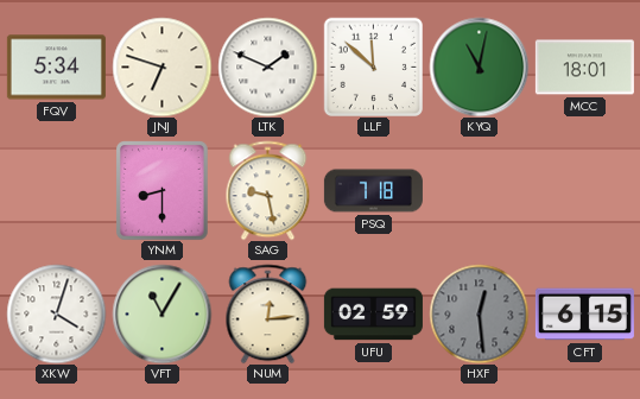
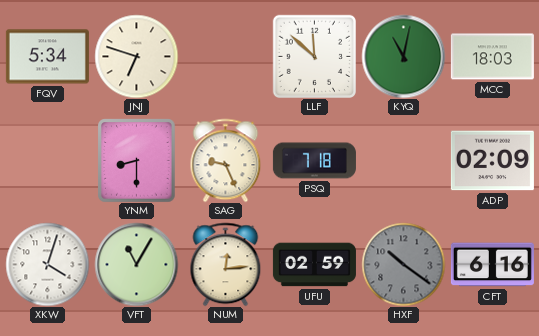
LTK: 1:49 -> none
MCC: 18:01 -> 18:03
SAG: 9:28 -> 9:26
ADP: none -> 02:09
HXF: 12:29 -> 10:21
CFT: 6:15 -> 6:16
